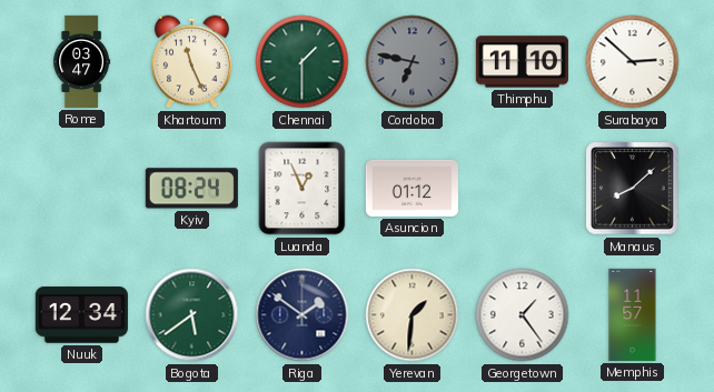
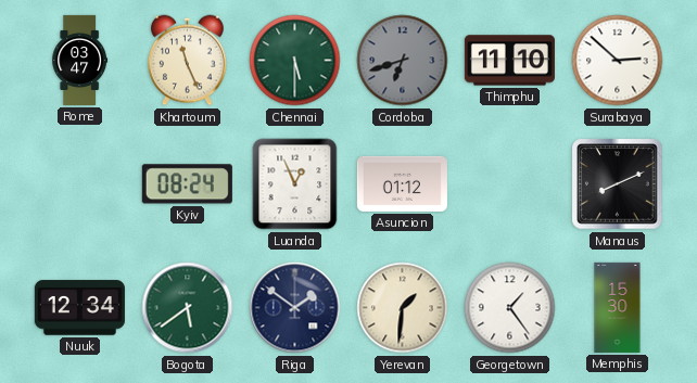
Chennai: 1:30 -> 5:30
Cordoba: 6:47 -> 6:42
Manaus: 8:08 -> 8:11
Memphis: 11:57 -> 15:30
